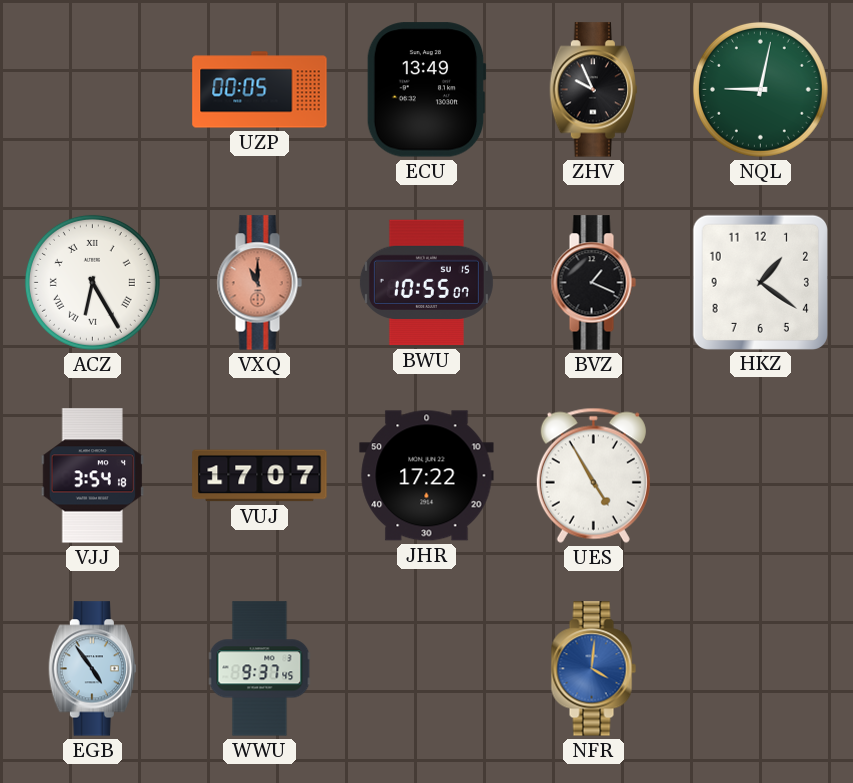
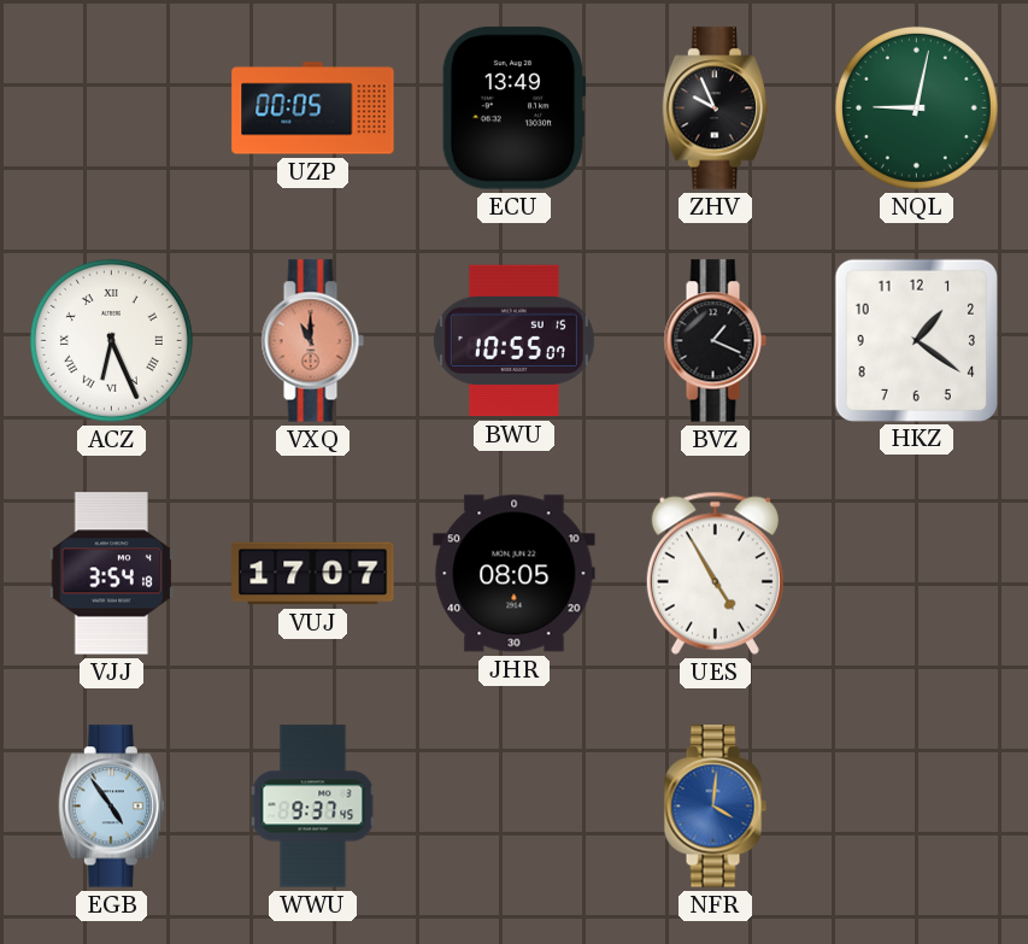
ACZ: 6:25 -> 6:26
JHR: 17:22 -> 08:05
